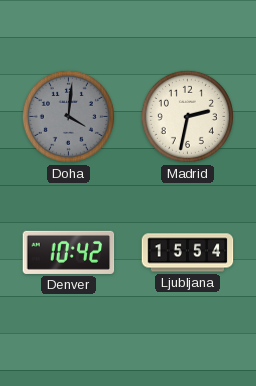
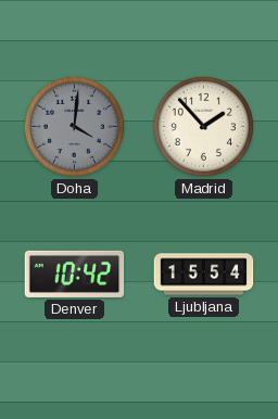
Madrid: 2:32 -> 1:53
